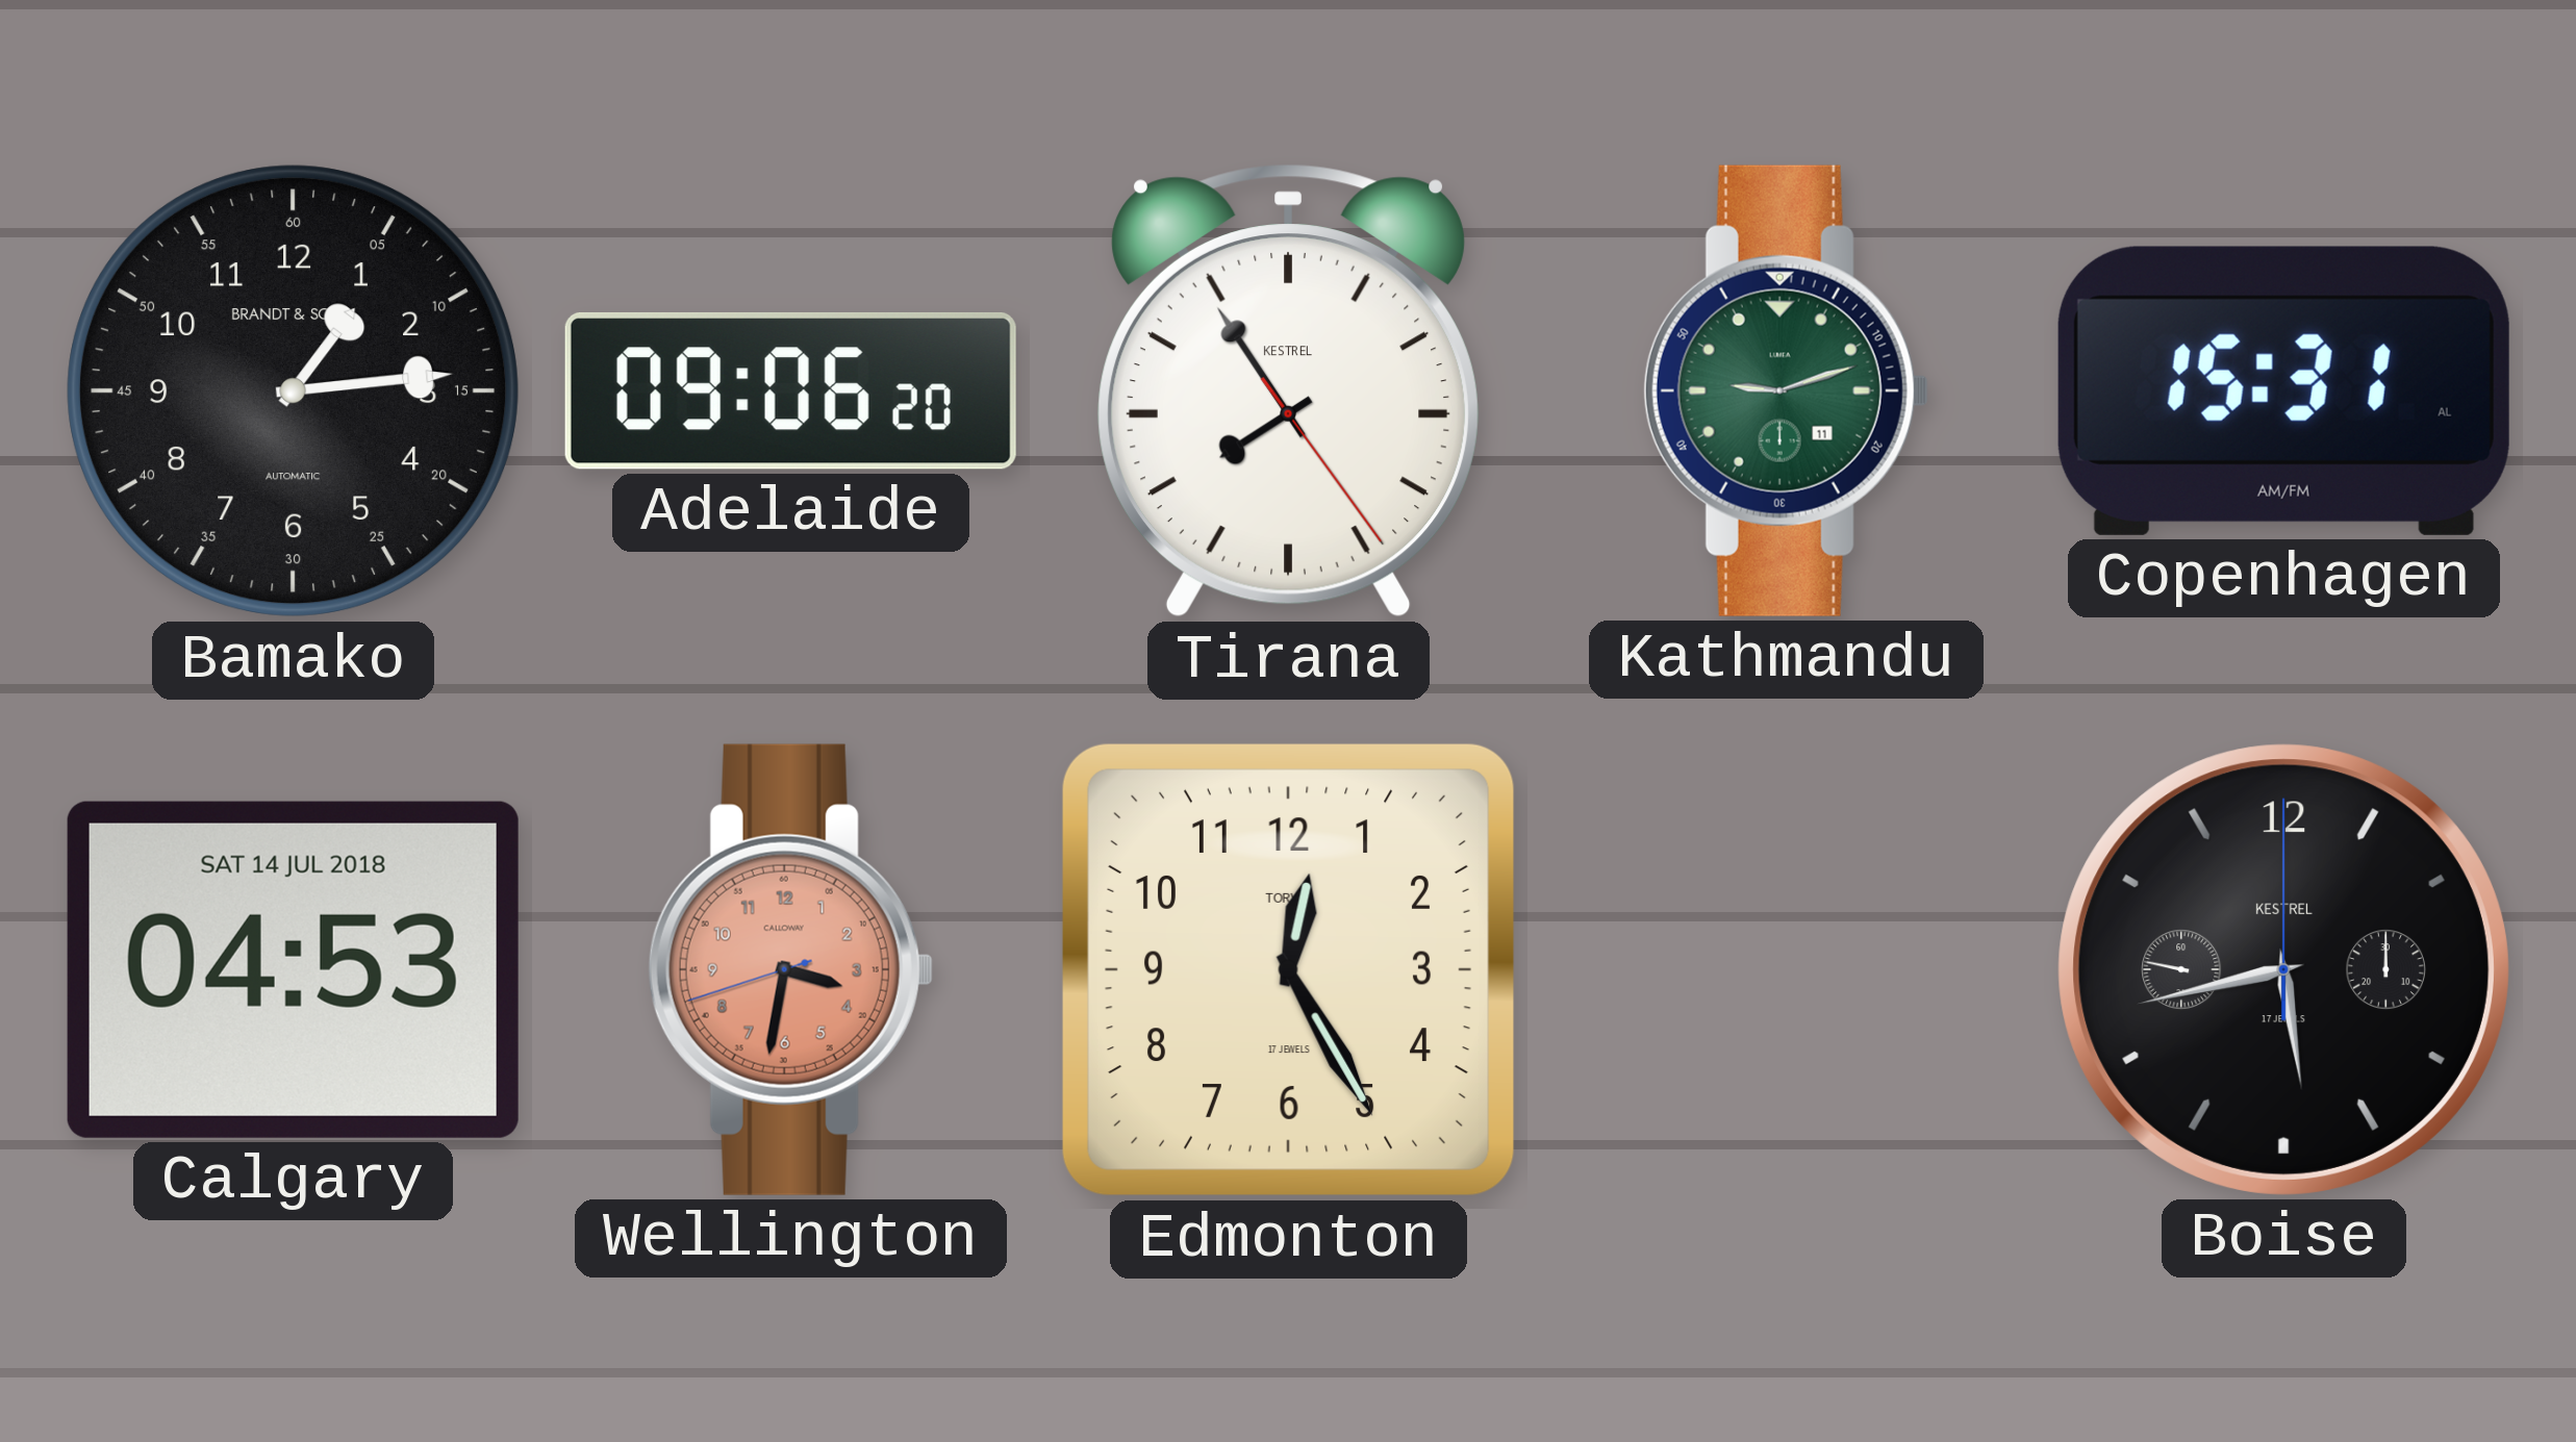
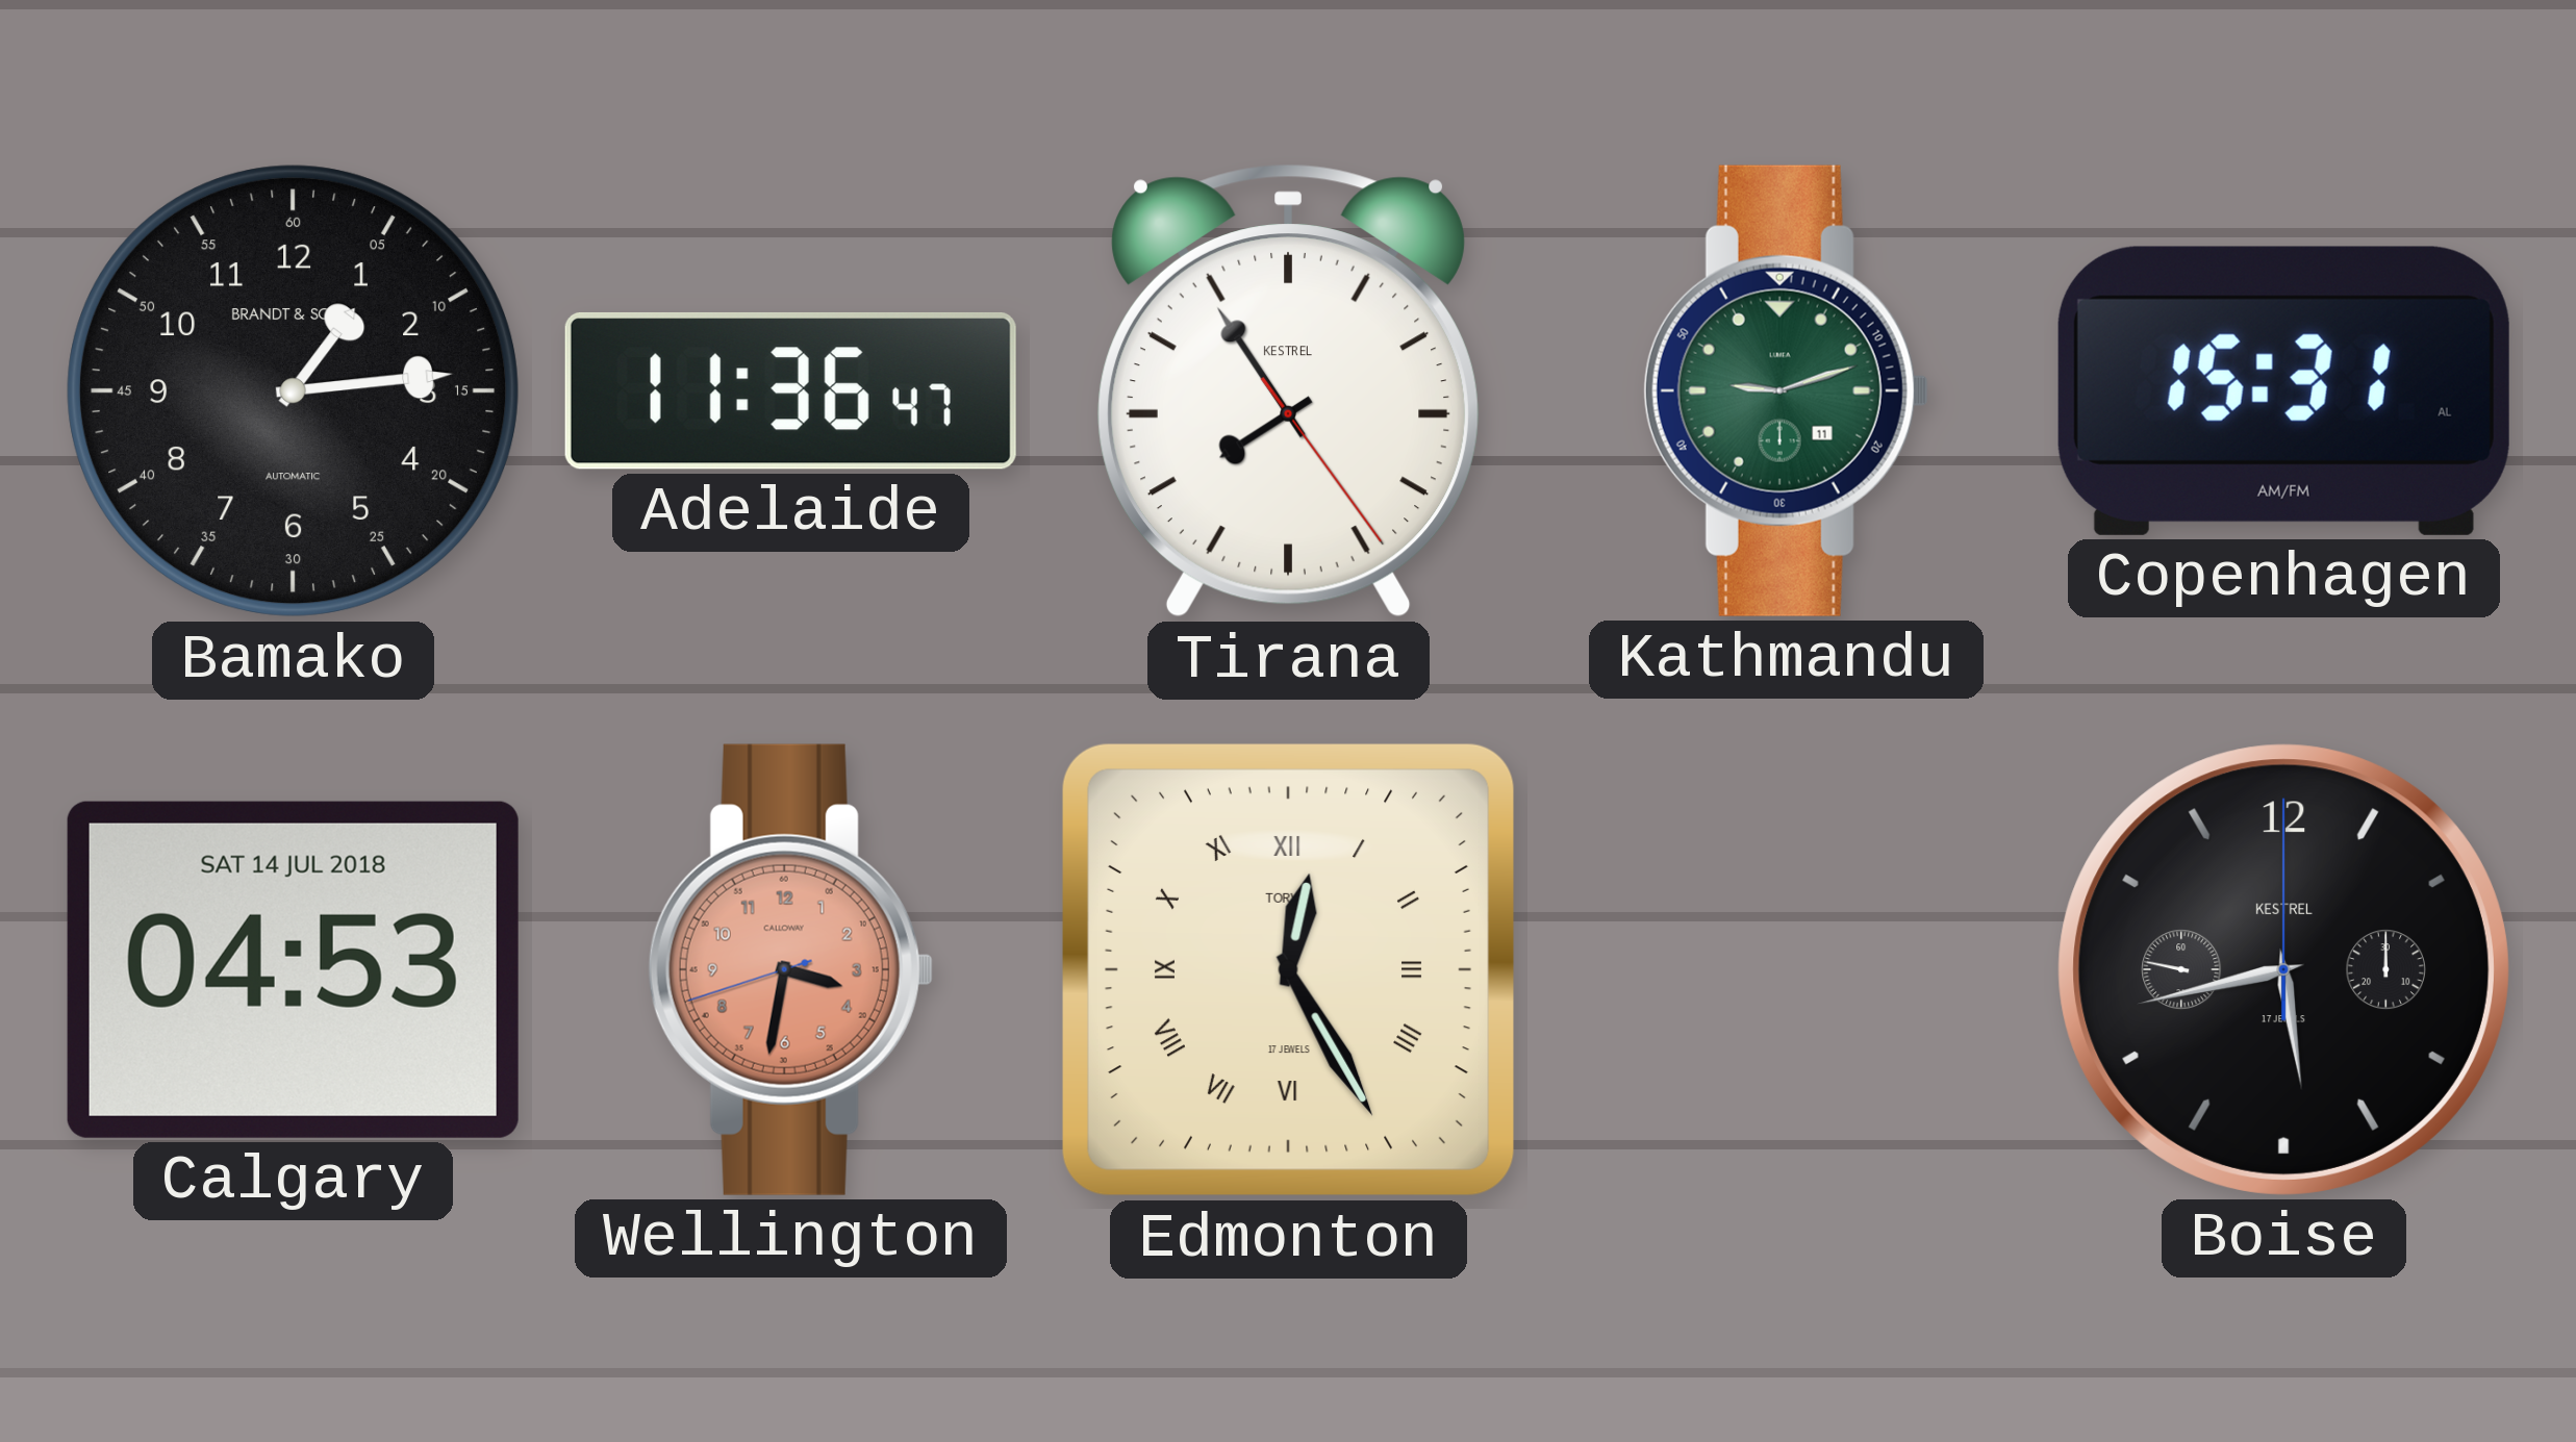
Adelaide: 09:06 -> 11:36
Edmonton numerals: Arabic -> Roman
